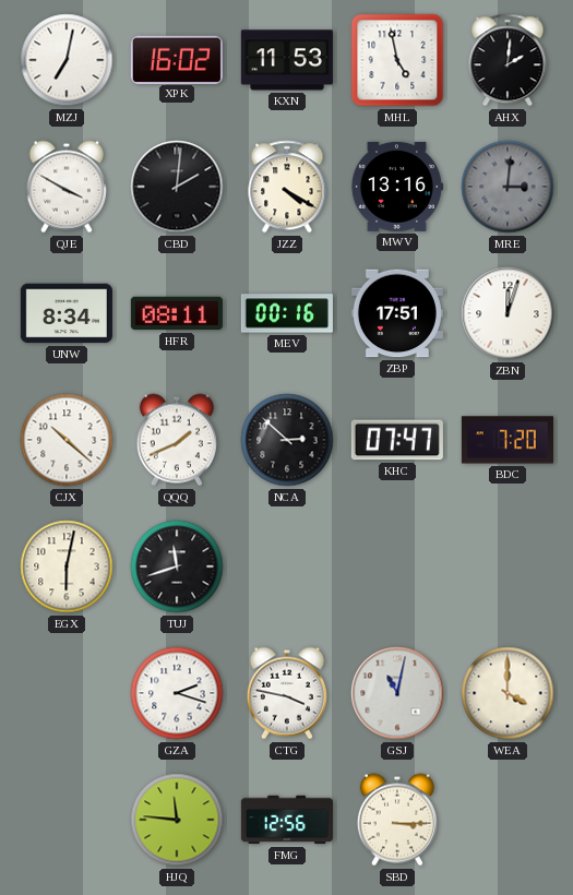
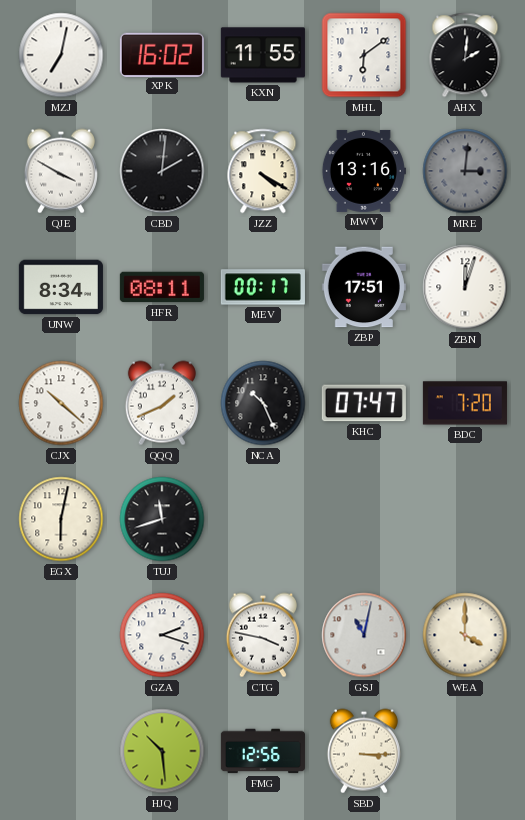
KXN: 11:53 -> 11:55
MHL: 4:58 -> 6:09
MEV: 00:16 -> 00:17
NCA: 2:52 -> 10:26
HJQ: 11:46 -> 10:29
